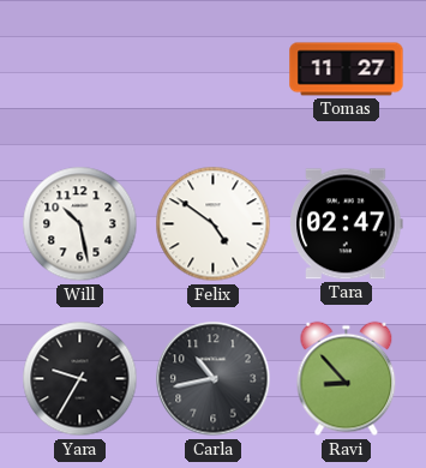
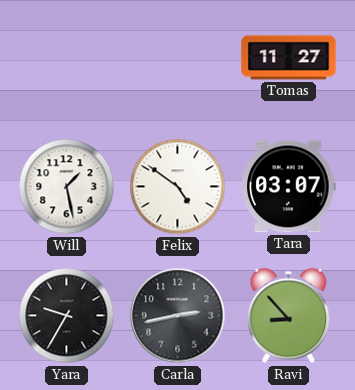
Will: 10:28 -> 1:28
Tara: 02:47 -> 03:07
Carla: 10:43 -> 2:43
